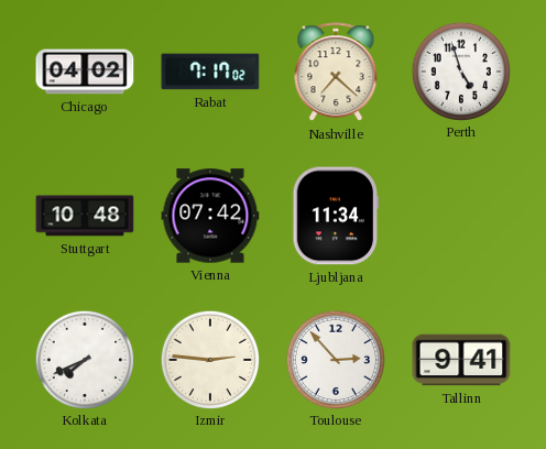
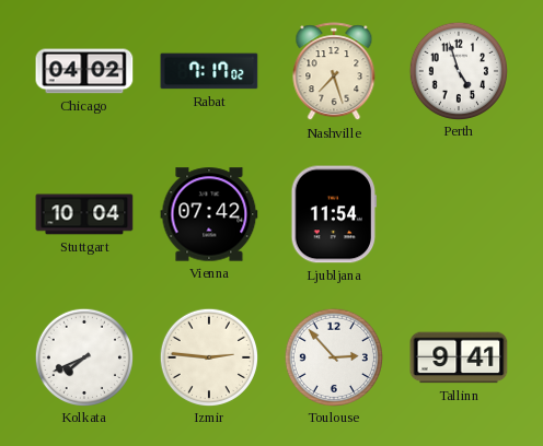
Nashville: 7:22 -> 7:27
Stuttgart: 10:48 -> 10:04
Ljubljana: 11:34 -> 11:54
